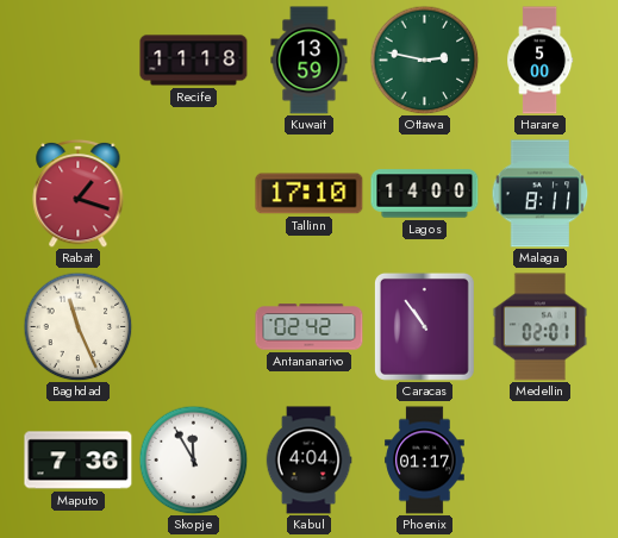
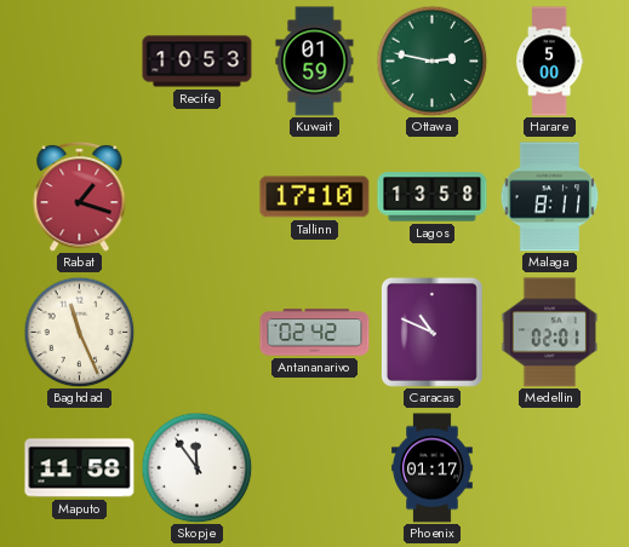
Recife: 11:18 -> 10:53
Kuwait: 13:59 -> 01:59
Lagos: 14:00 -> 13:58
Caracas: 10:54 -> 10:49
Maputo: 7:36 -> 11:58
Skopje: 11:55 -> 11:54
Kabul: 4:04 -> none
